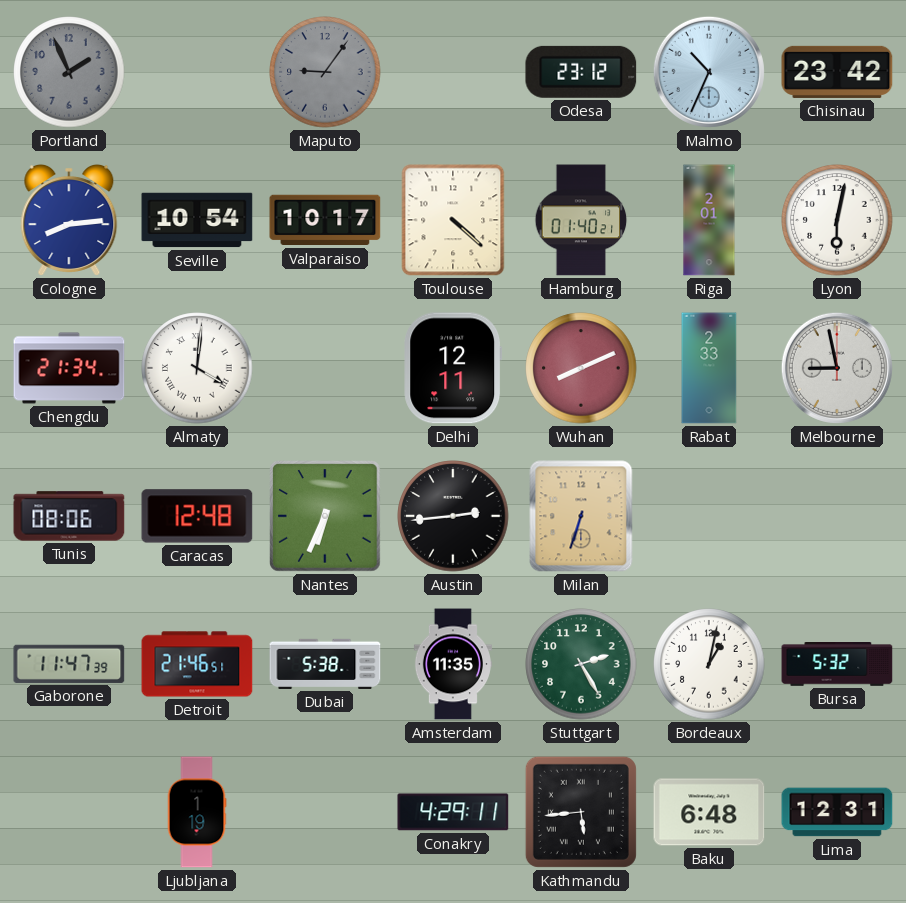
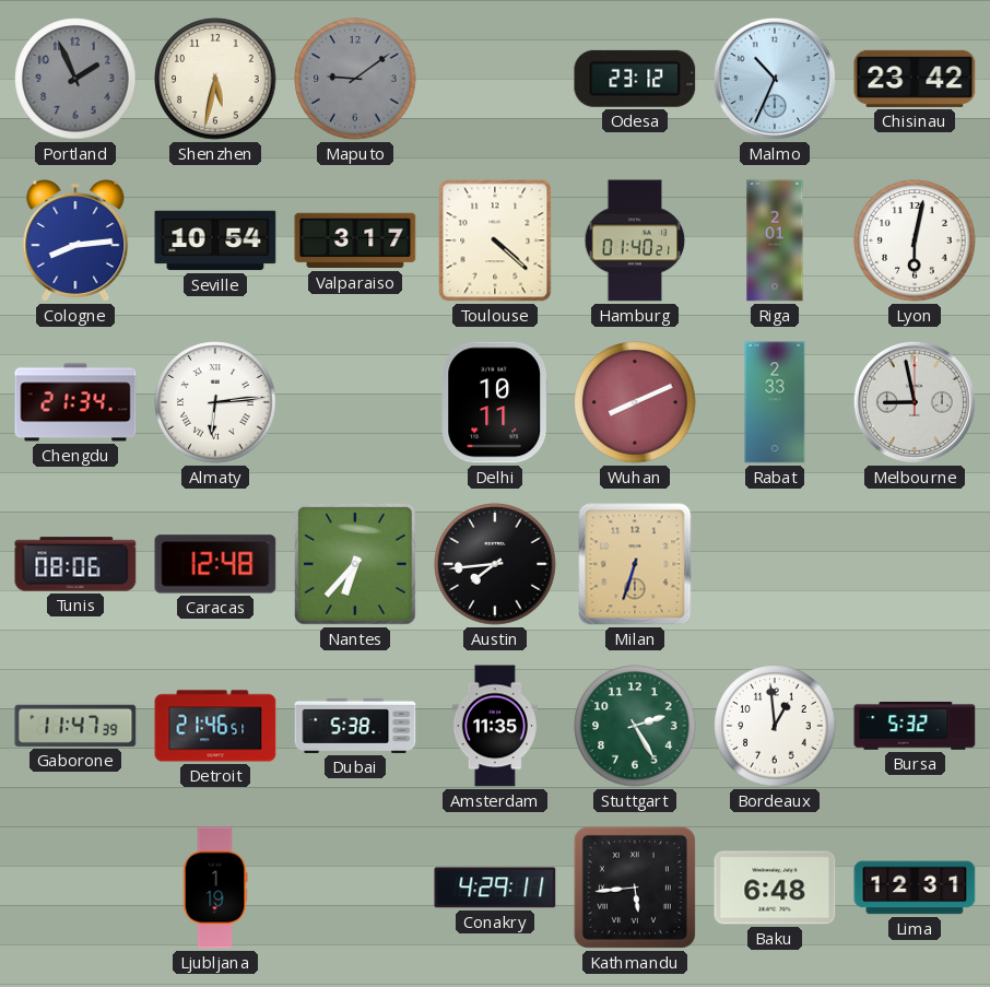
Shenzhen: none -> 5:32
Maputo: 9:06 -> 9:09
Valparaiso: 10:17 -> 3:17
Almaty: 4:01 -> 6:14
Delhi: 12:11 -> 10:11
Nantes: 6:34 -> 6:37
Austin: 2:44 -> 7:44
Bordeaux: 1:02 -> 12:59
